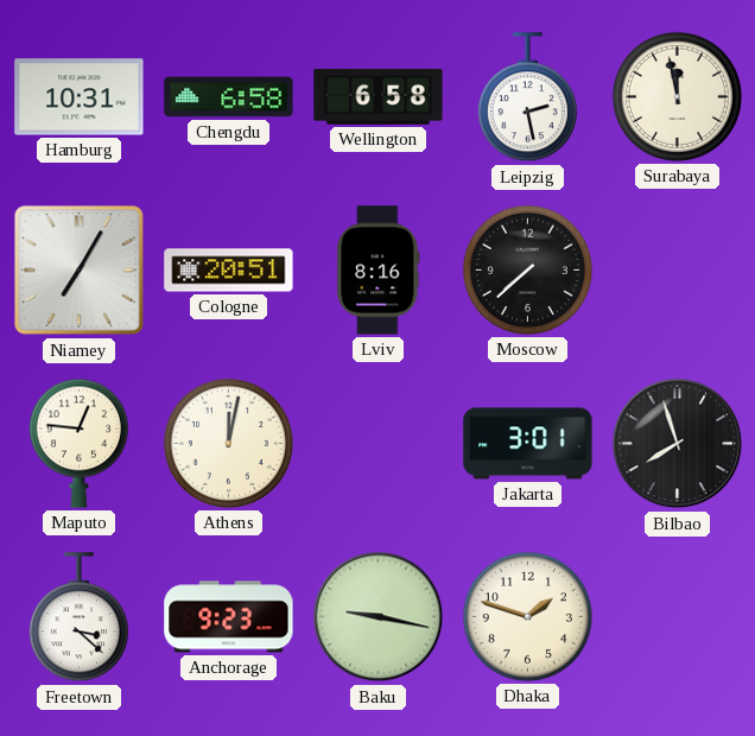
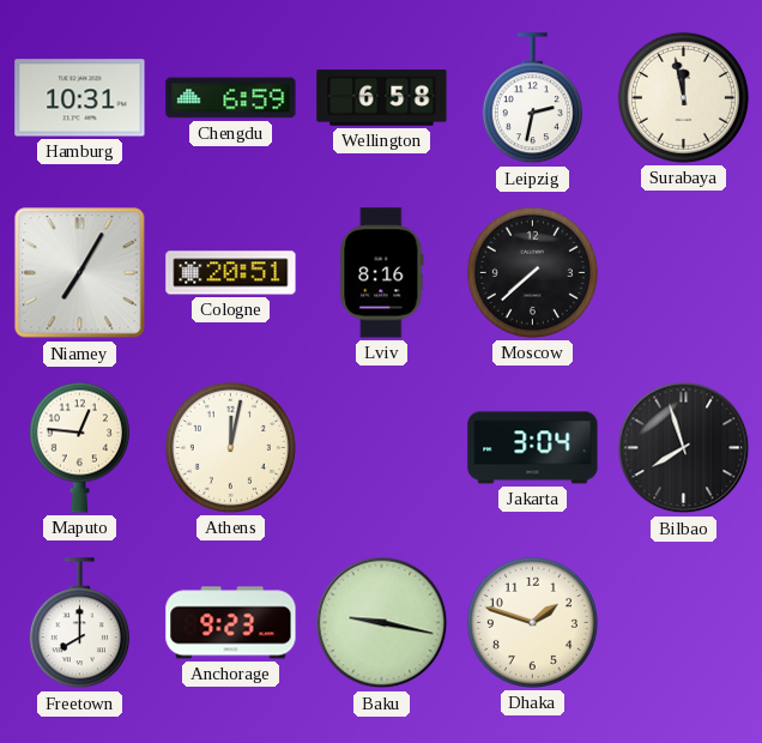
Chengdu: 6:58 -> 6:59
Leipzig: 2:28 -> 2:32
Jakarta: 3:01 -> 3:04
Freetown: 3:22 -> 8:00
